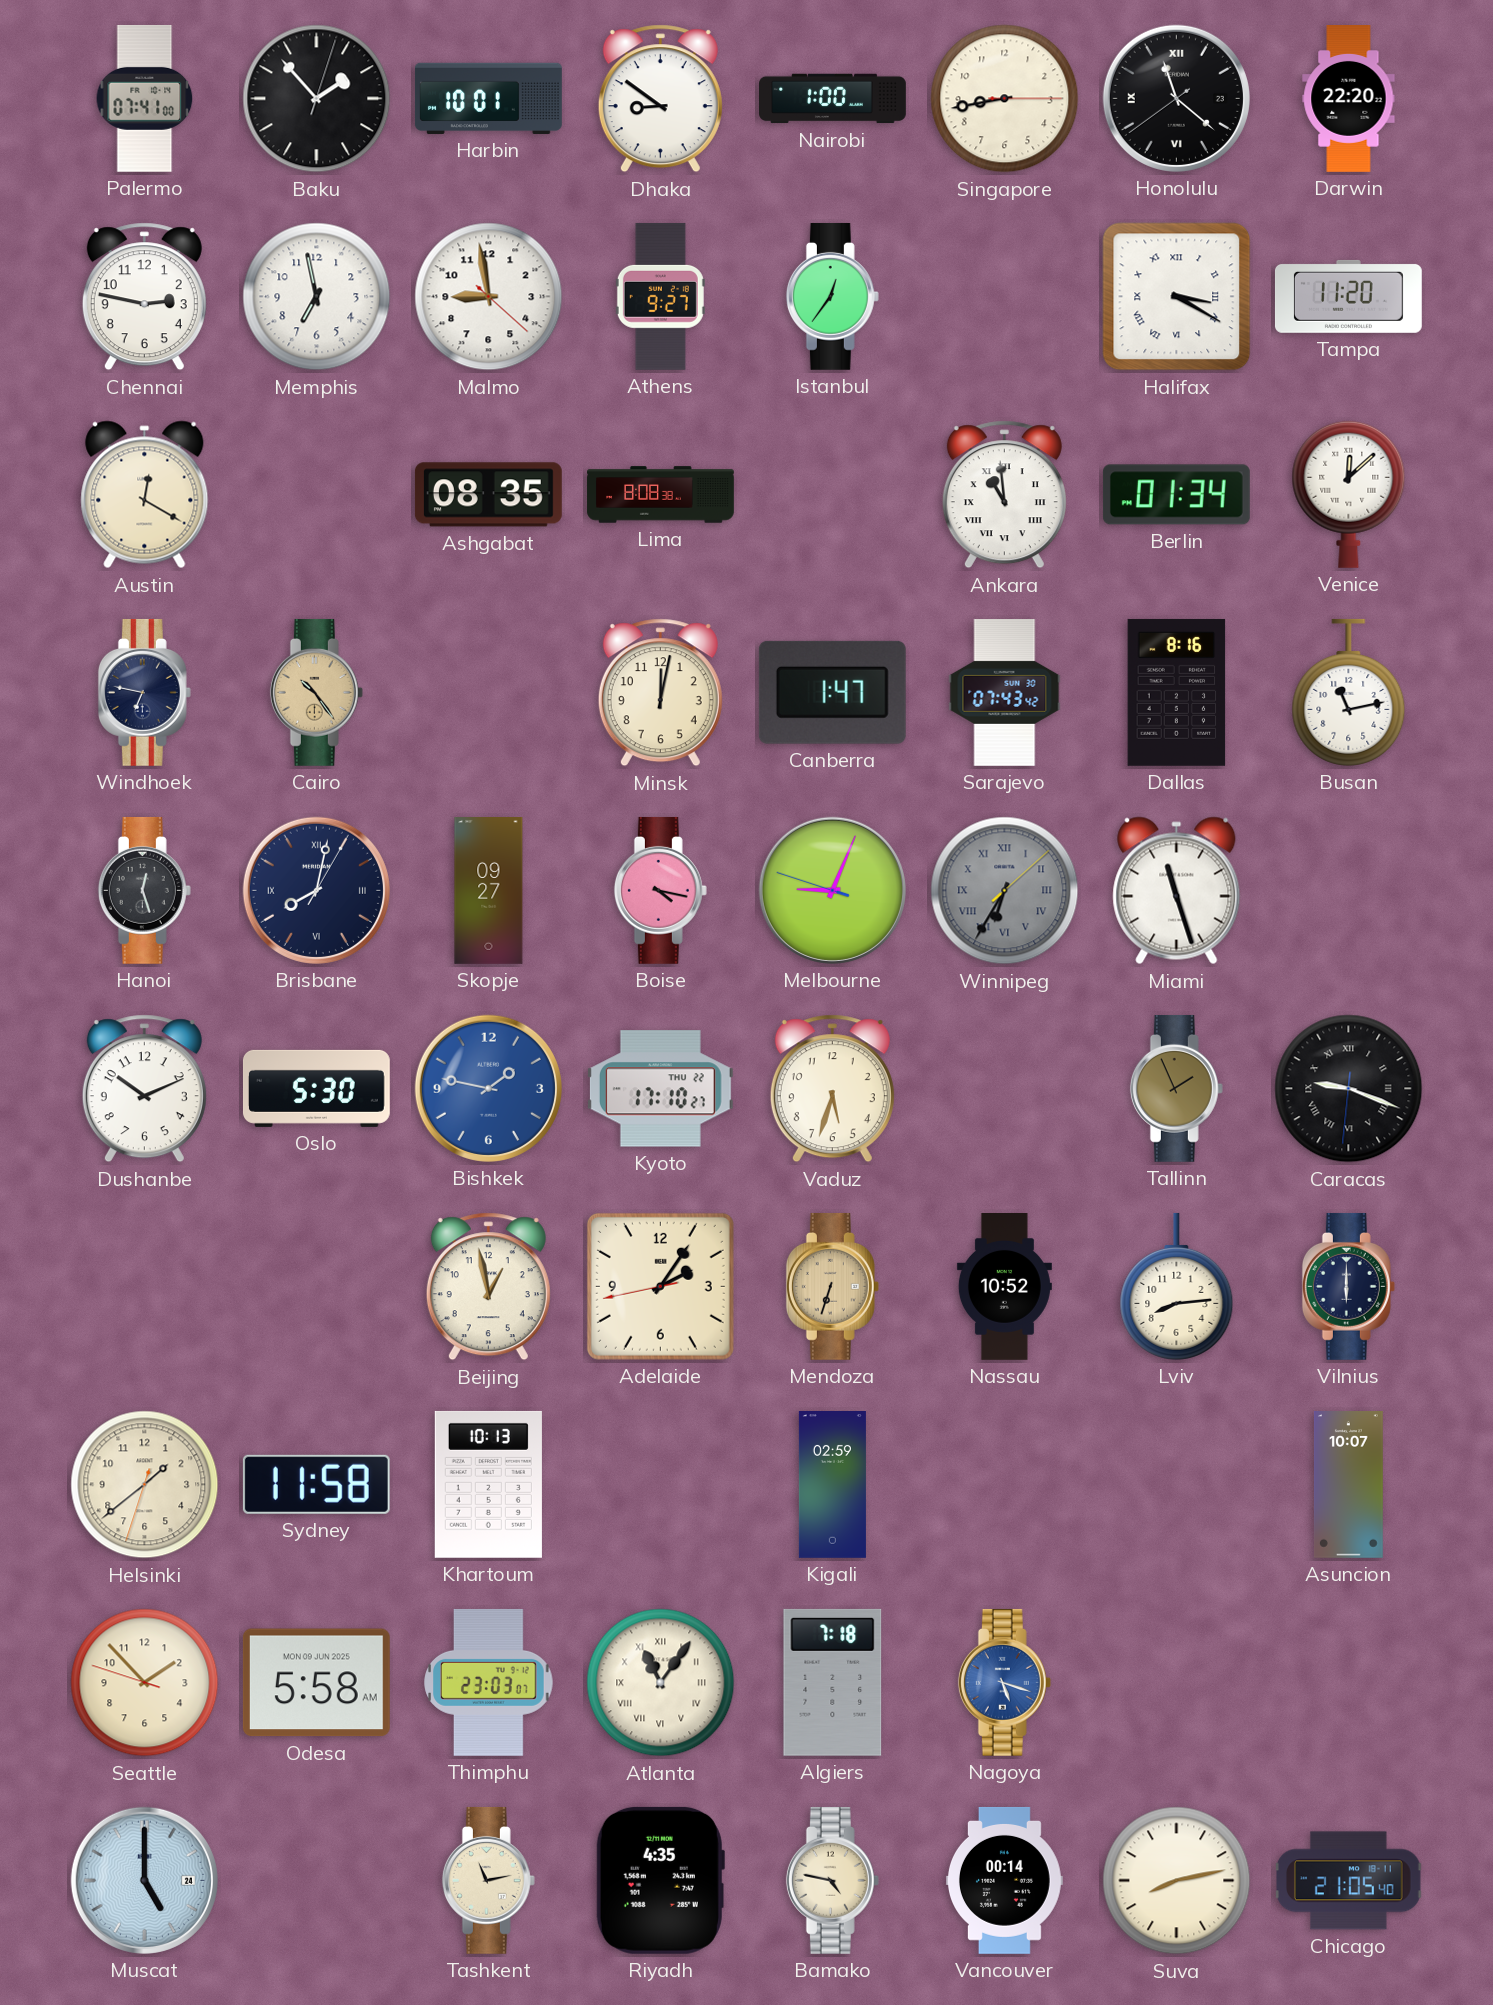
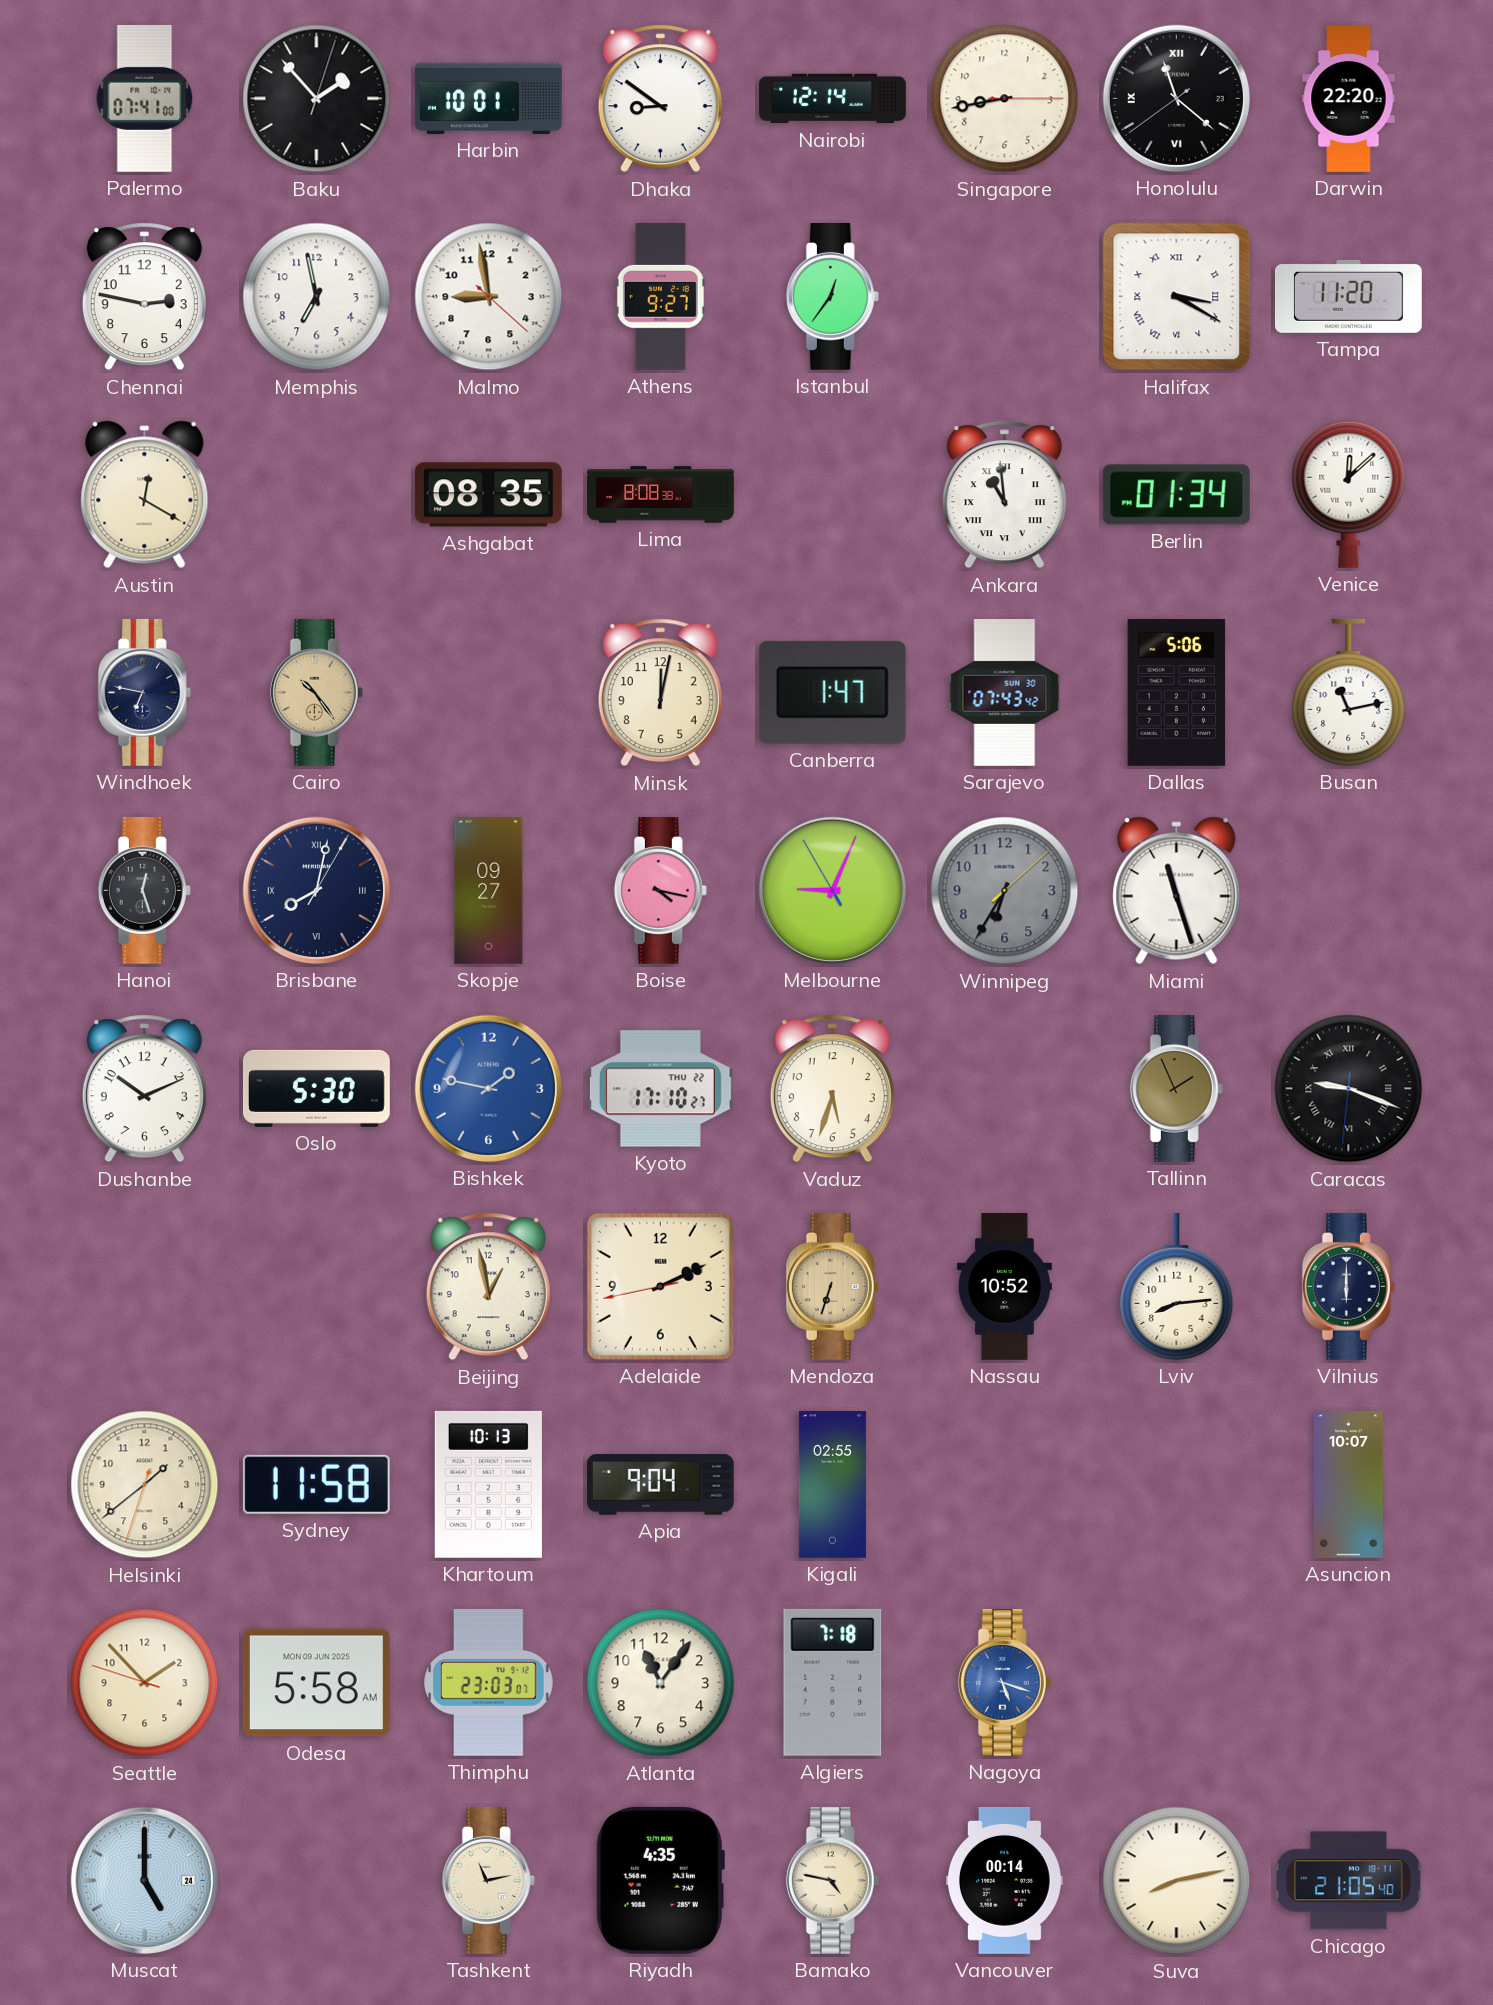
Nairobi: 1:00 -> 12:14
Dallas: 8:16 -> 5:06
Melbourne: 9:03:48 -> 9:03:55
Winnipeg numerals: Roman -> Arabic
Adelaide: 2:05 -> 2:10
Apia: none -> 9:04
Kigali: 02:59 -> 02:55
Atlanta numerals: Roman -> Arabic
